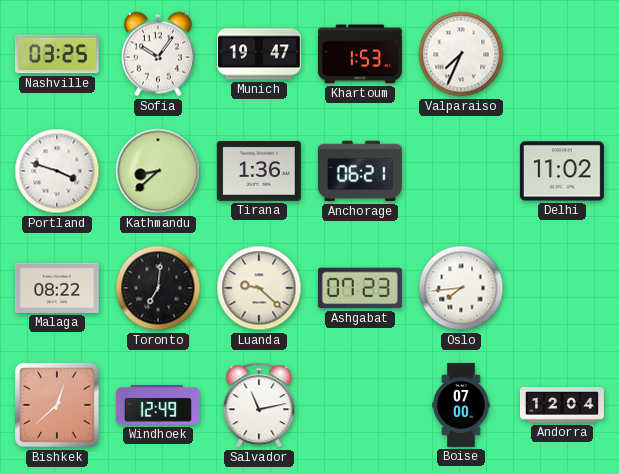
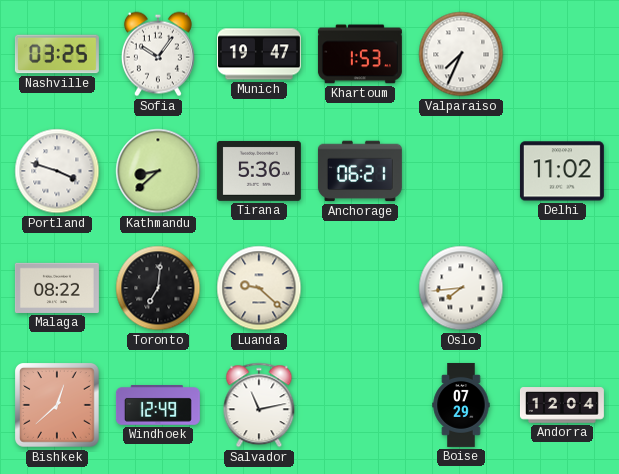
Tirana: 1:36 -> 5:36
Ashgabat: 07:23 -> none
Boise: 07:00 -> 07:29
